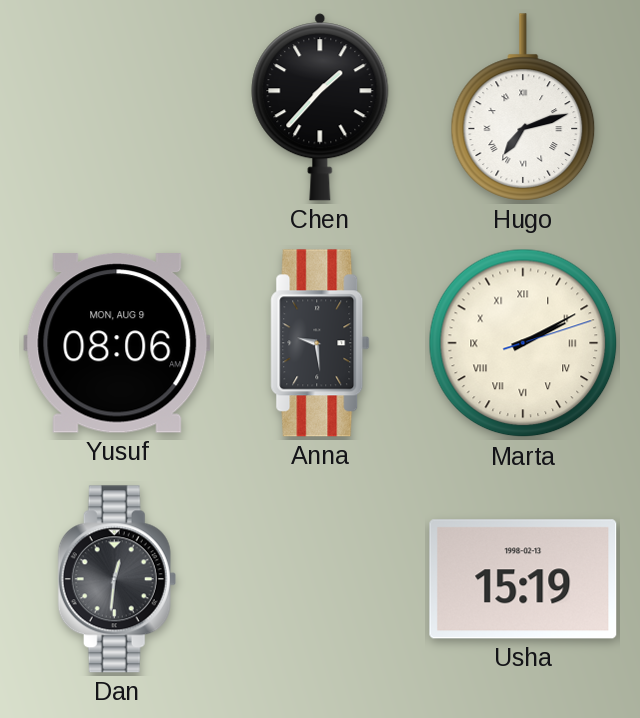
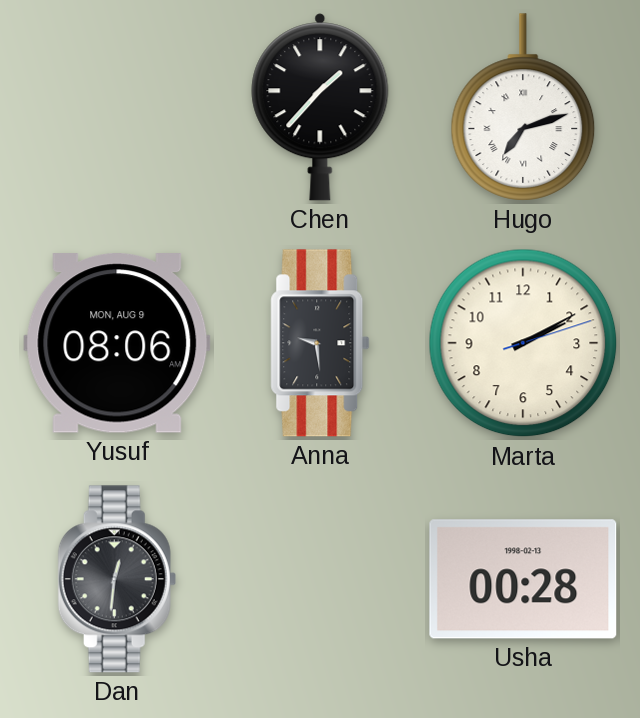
Marta numerals: Roman -> Arabic
Usha: 15:19 -> 00:28
